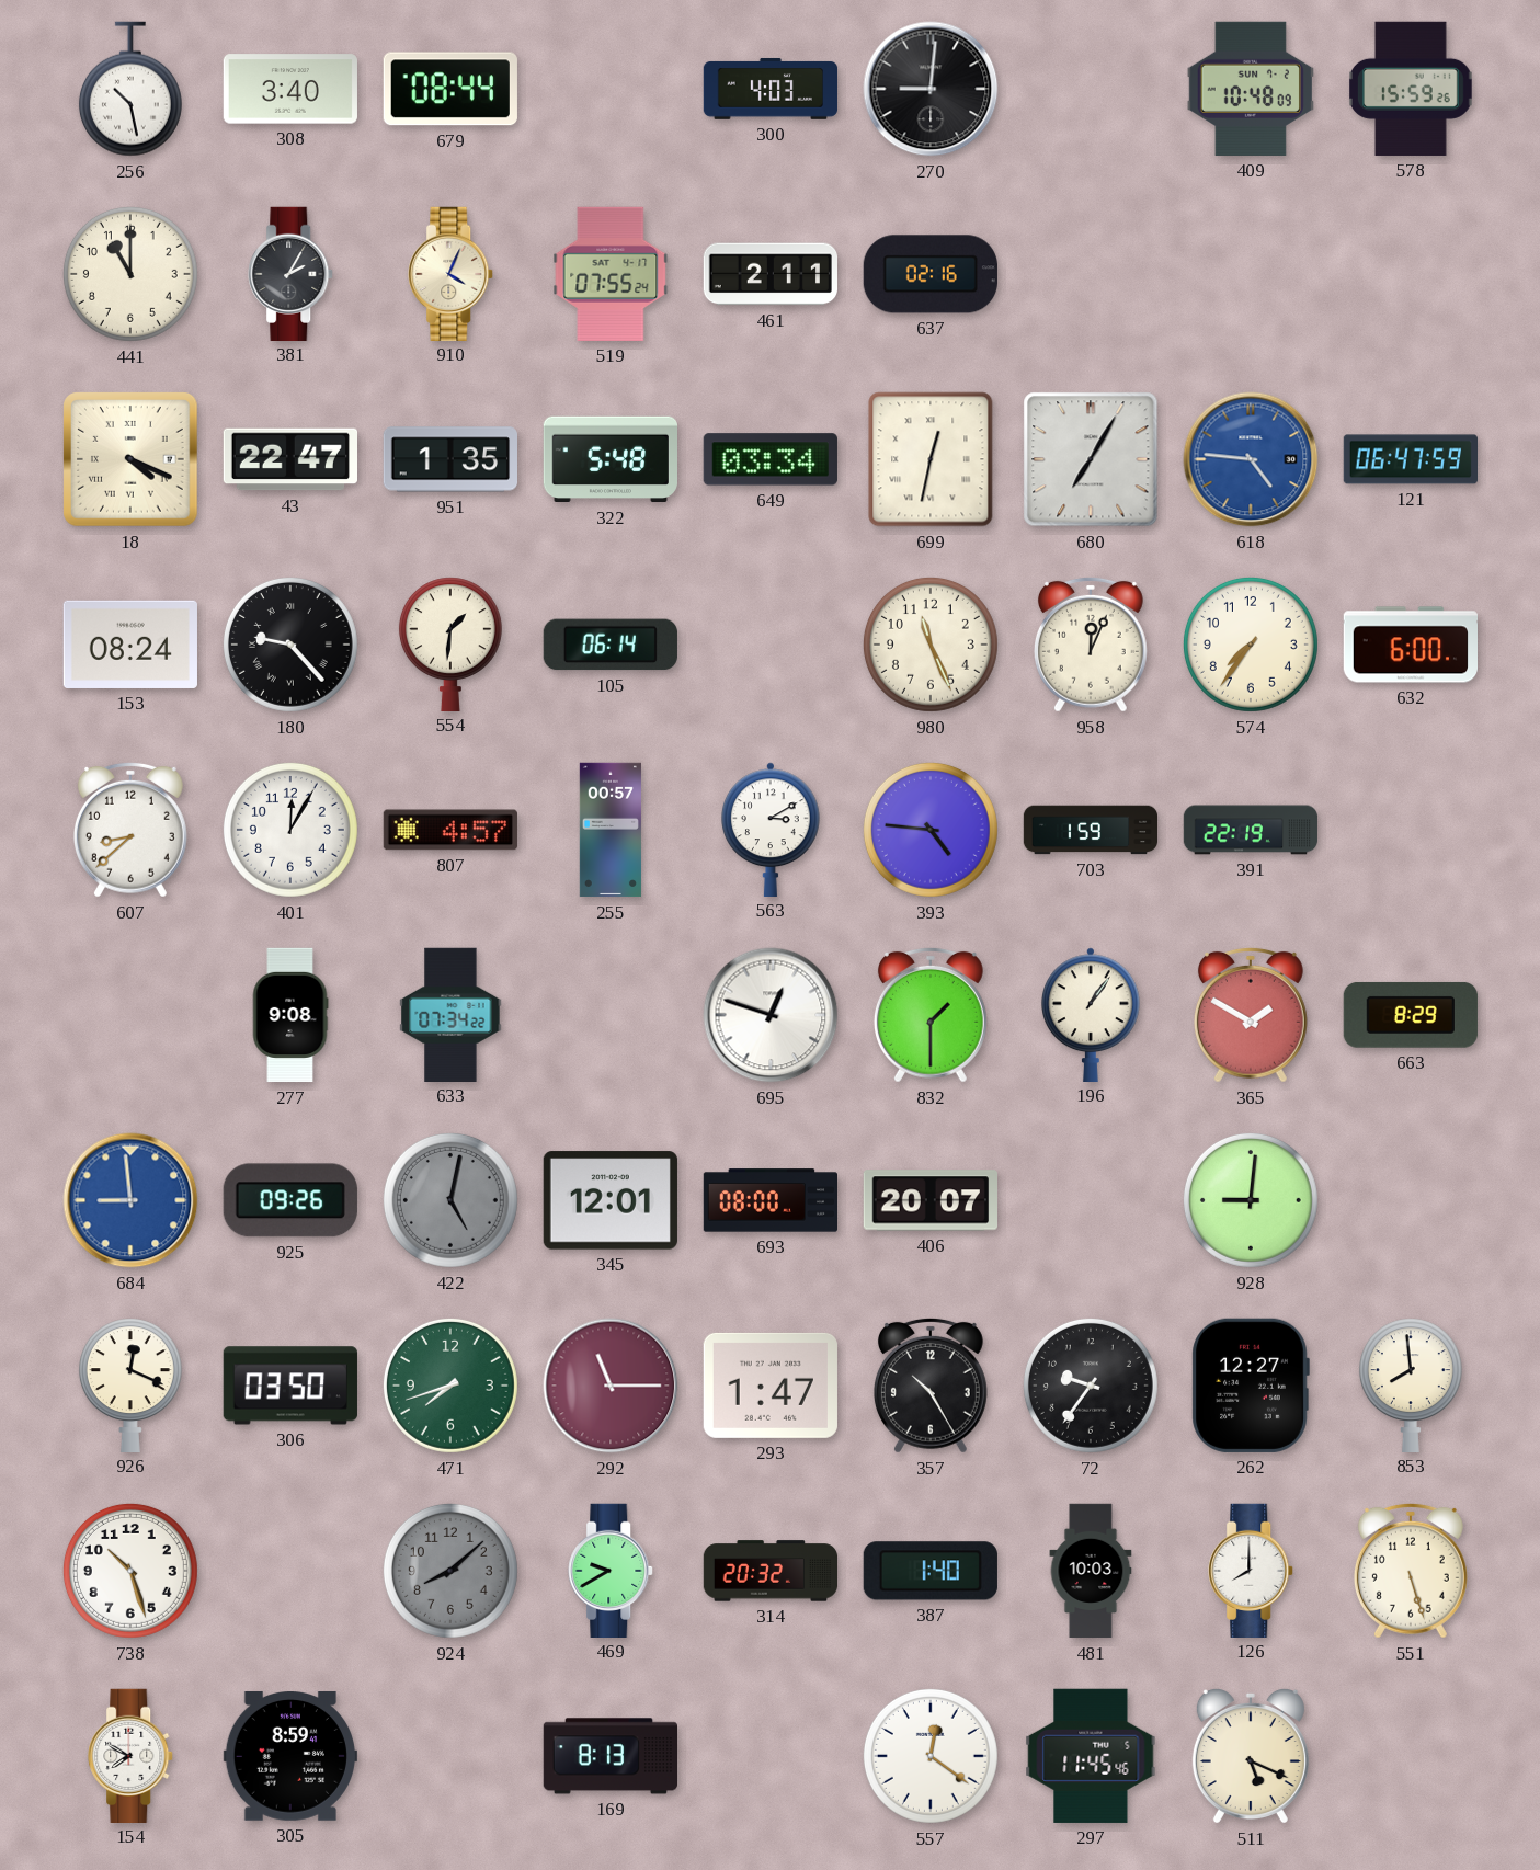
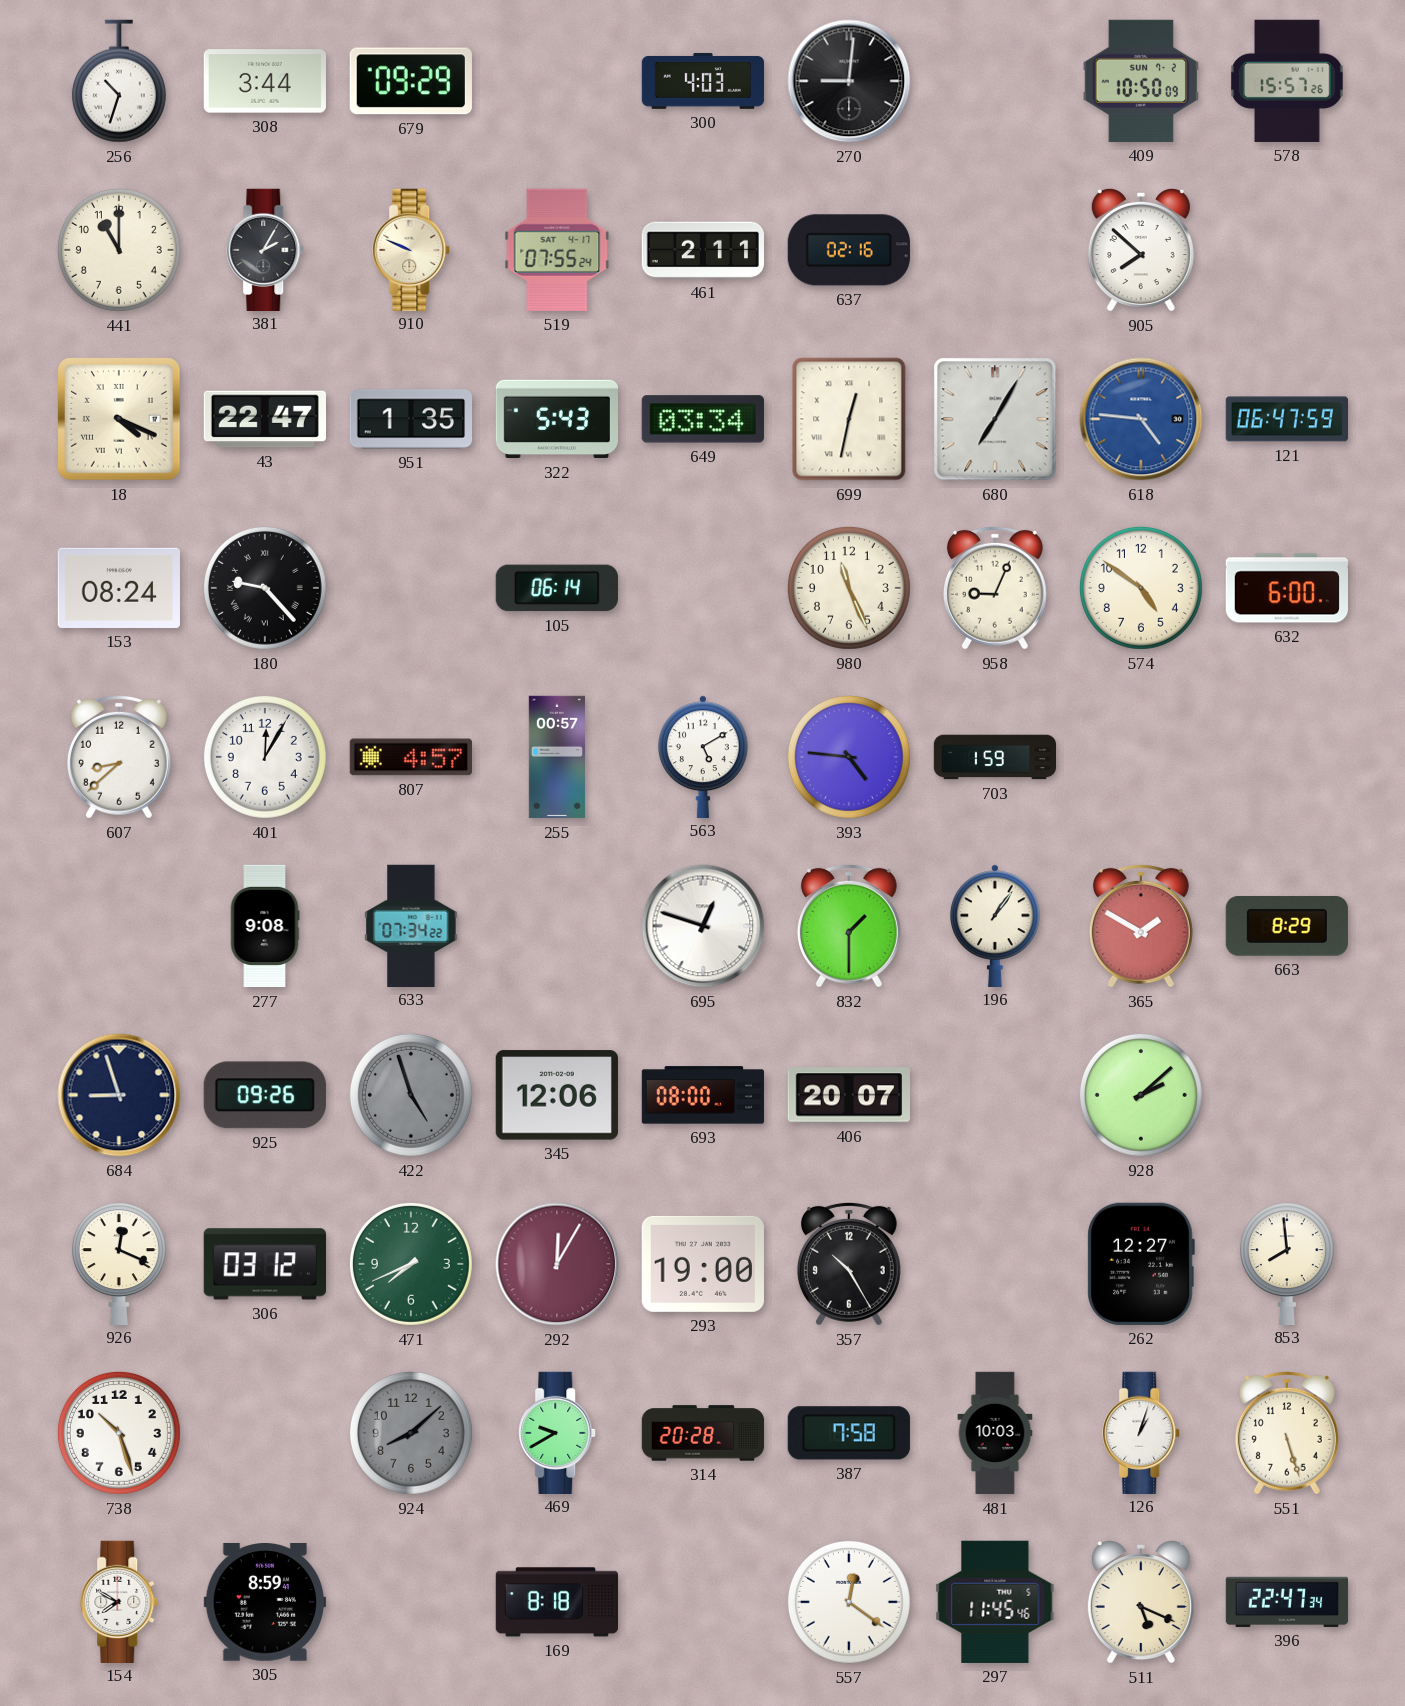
256: 10:28 -> 10:33
308: 3:40 -> 3:44
679: 08:44 -> 09:29
409: 10:48 -> 10:50
578: 15:59 -> 15:57
910: 4:04 -> 9:49
905: none -> 7:52
322: 5:48 -> 5:43
554: 1:31 -> none
958: 12:04 -> 9:04
574: 7:36 -> 4:51
563: 3:10 -> 5:10
391: 22:19 -> none
684: 8:59 -> 8:57
684 dial: blue -> navy
422: 5:02 -> 4:57
345: 12:01 -> 12:06
928: 9:01 -> 2:08
306: 03:50 -> 03:12
471: 7:42 -> 7:41
292: 11:15 -> 12:05
293: 1:47 -> 19:00
72: 9:36 -> none
314: 20:32 -> 20:28
387: 1:40 -> 7:58
126: 8:00 -> 1:03
169: 8:13 -> 8:18
396: none -> 22:47
